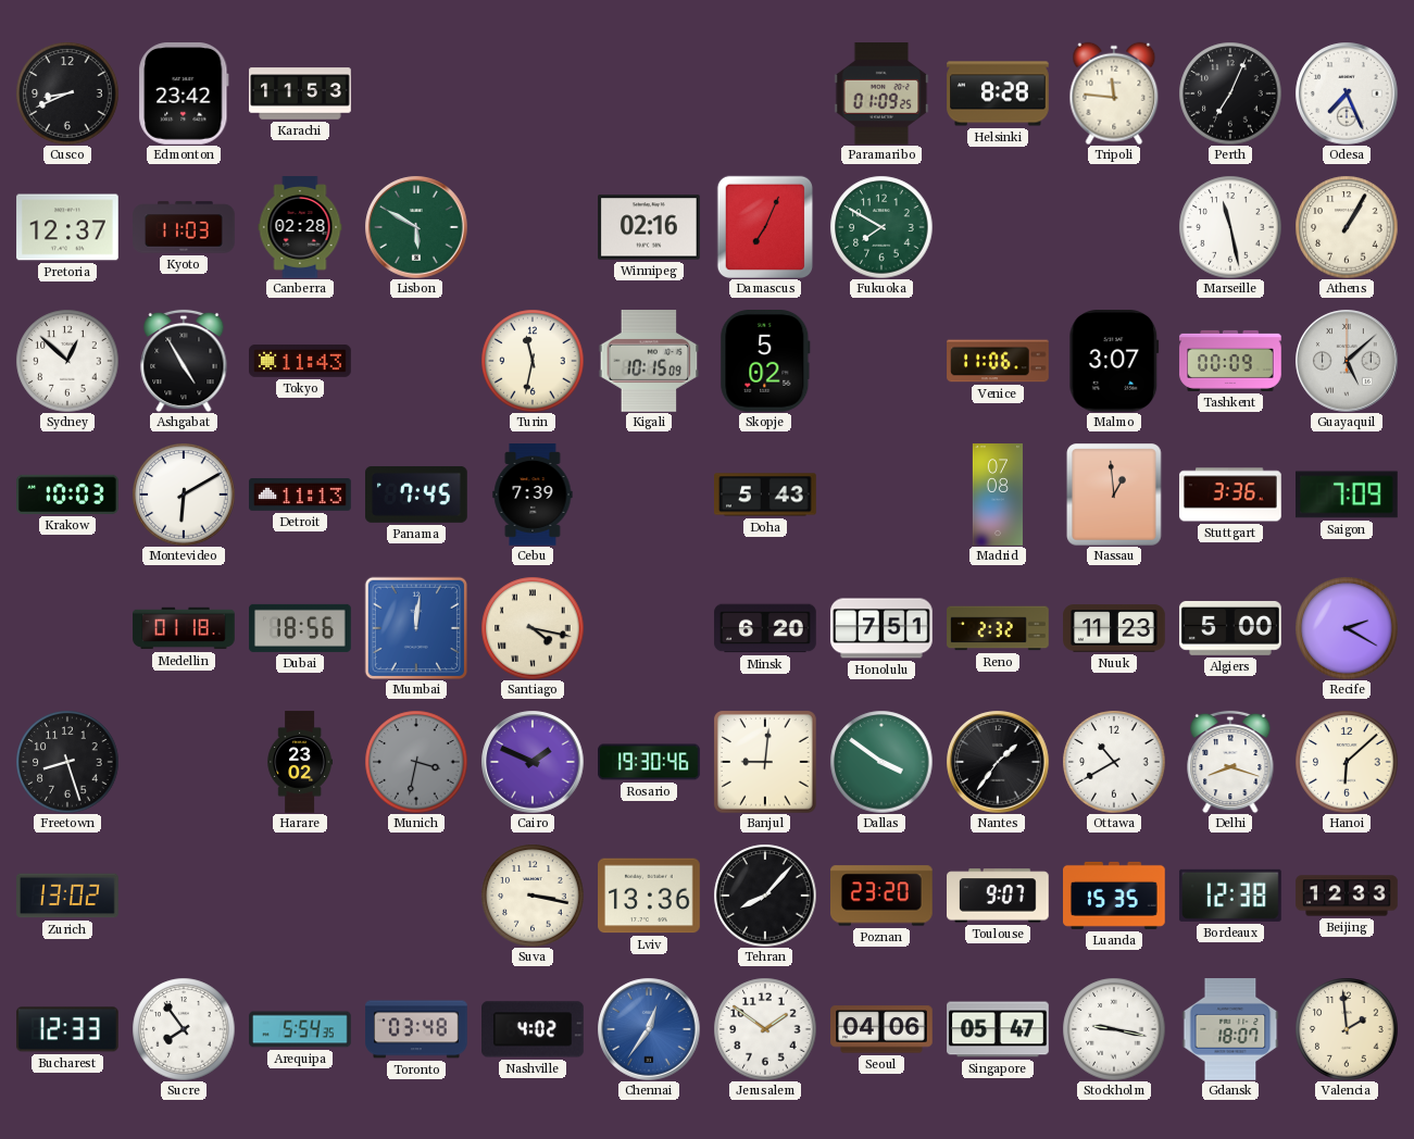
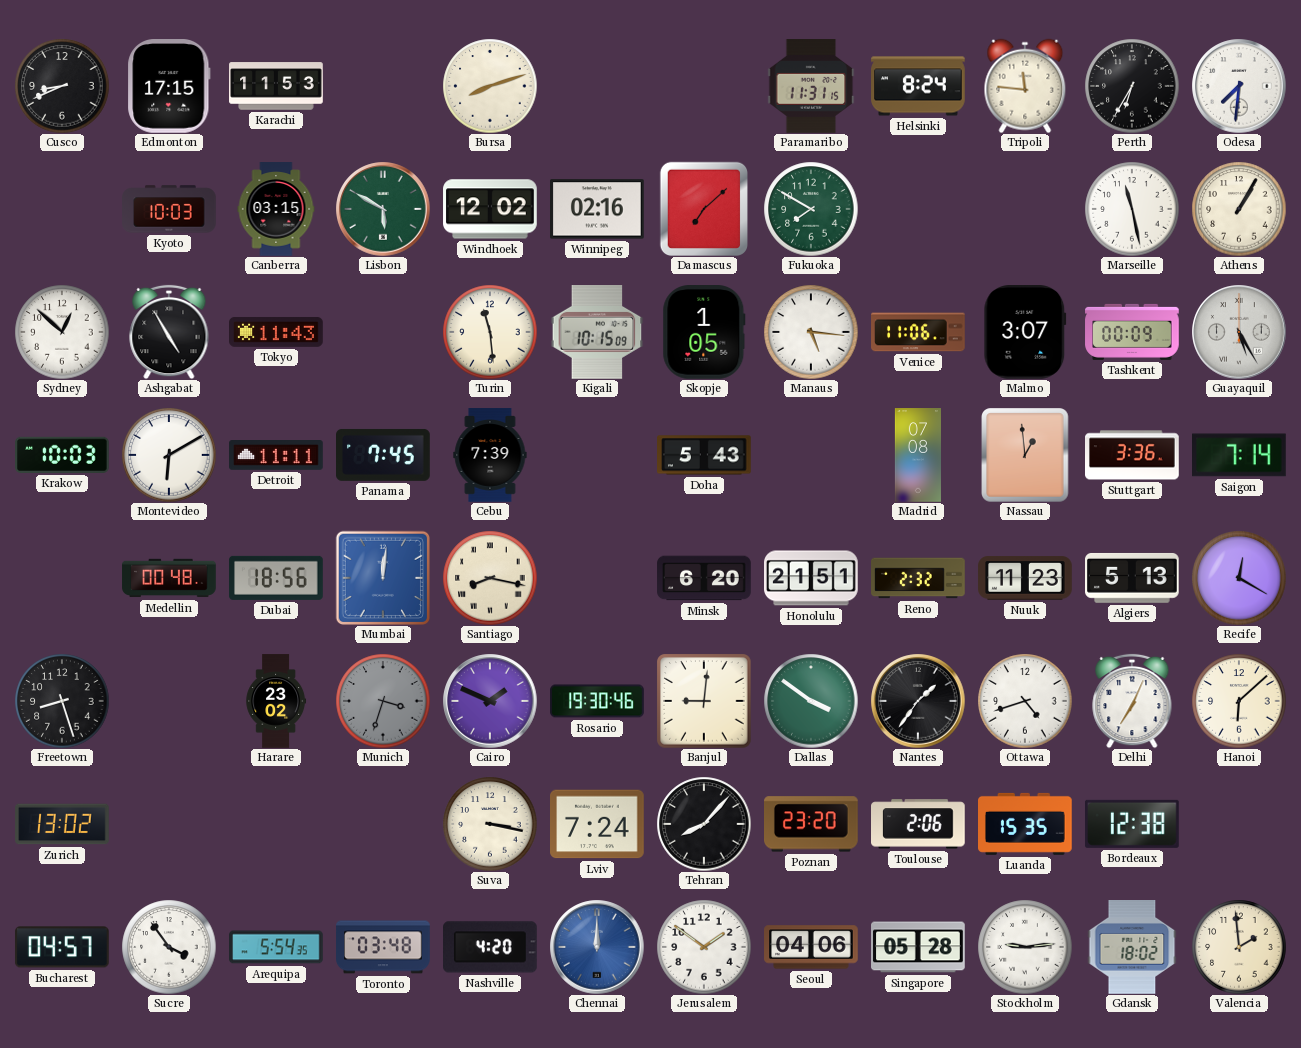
Edmonton: 23:42 -> 17:15
Bursa: none -> 8:12
Paramaribo: 01:09 -> 11:31
Helsinki: 8:28 -> 8:24
Perth: 7:04 -> 6:35
Odesa: 7:26 -> 7:31
Pretoria: 12:37 -> none
Kyoto: 11:03 -> 10:03
Canberra: 02:28 -> 03:15
Windhoek: none -> 12:02
Damascus: 7:04 -> 7:08
Turin: 11:32 -> 11:29
Skopje: 5:02 -> 1:05
Manaus: none -> 5:16
Guayaquil: 5:08 -> 5:25
Detroit: 11:13 -> 11:11
Saigon: 7:09 -> 7:14
Medellin: 01:18 -> 00:48
Santiago: 4:17 -> 8:17
Honolulu: 7:51 -> 21:51
Algiers: 5:00 -> 5:13
Recife: 2:20 -> 12:20
Munich: 3:32 -> 3:33
Ottawa: 10:40 -> 4:42
Delhi: 8:18 -> 7:04
Lviv: 13:36 -> 7:24
Toulouse: 9:07 -> 2:06
Beijing: 12:33 -> none
Bucharest: 12:33 -> 04:57
Sucre: 7:54 -> 3:54
Nashville: 4:02 -> 4:20
Chennai: 12:36 -> 12:00
Singapore: 05:47 -> 05:28
Stockholm: 9:17 -> 9:14
Gdansk: 18:07 -> 18:02
